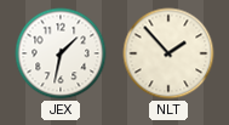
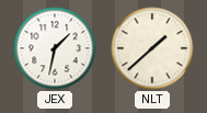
NLT: 1:53 -> 1:38
